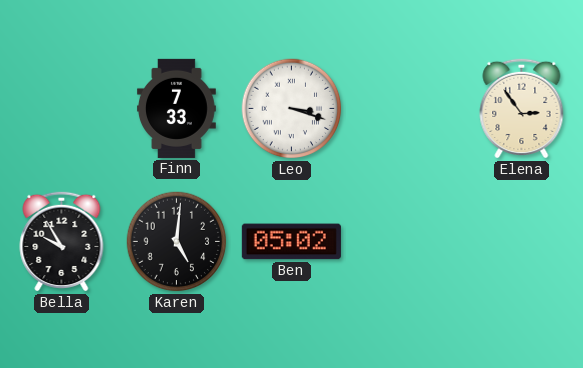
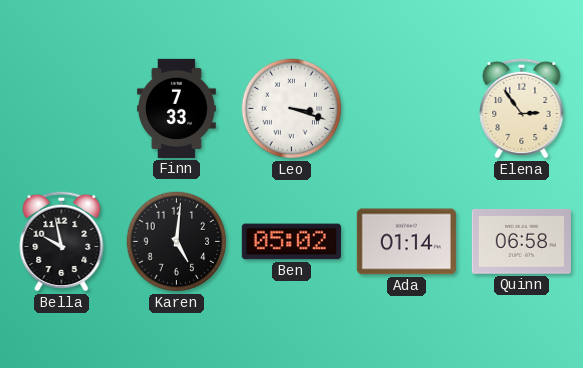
Bella: 9:55 -> 9:58
Ada: none -> 01:14
Quinn: none -> 06:58
